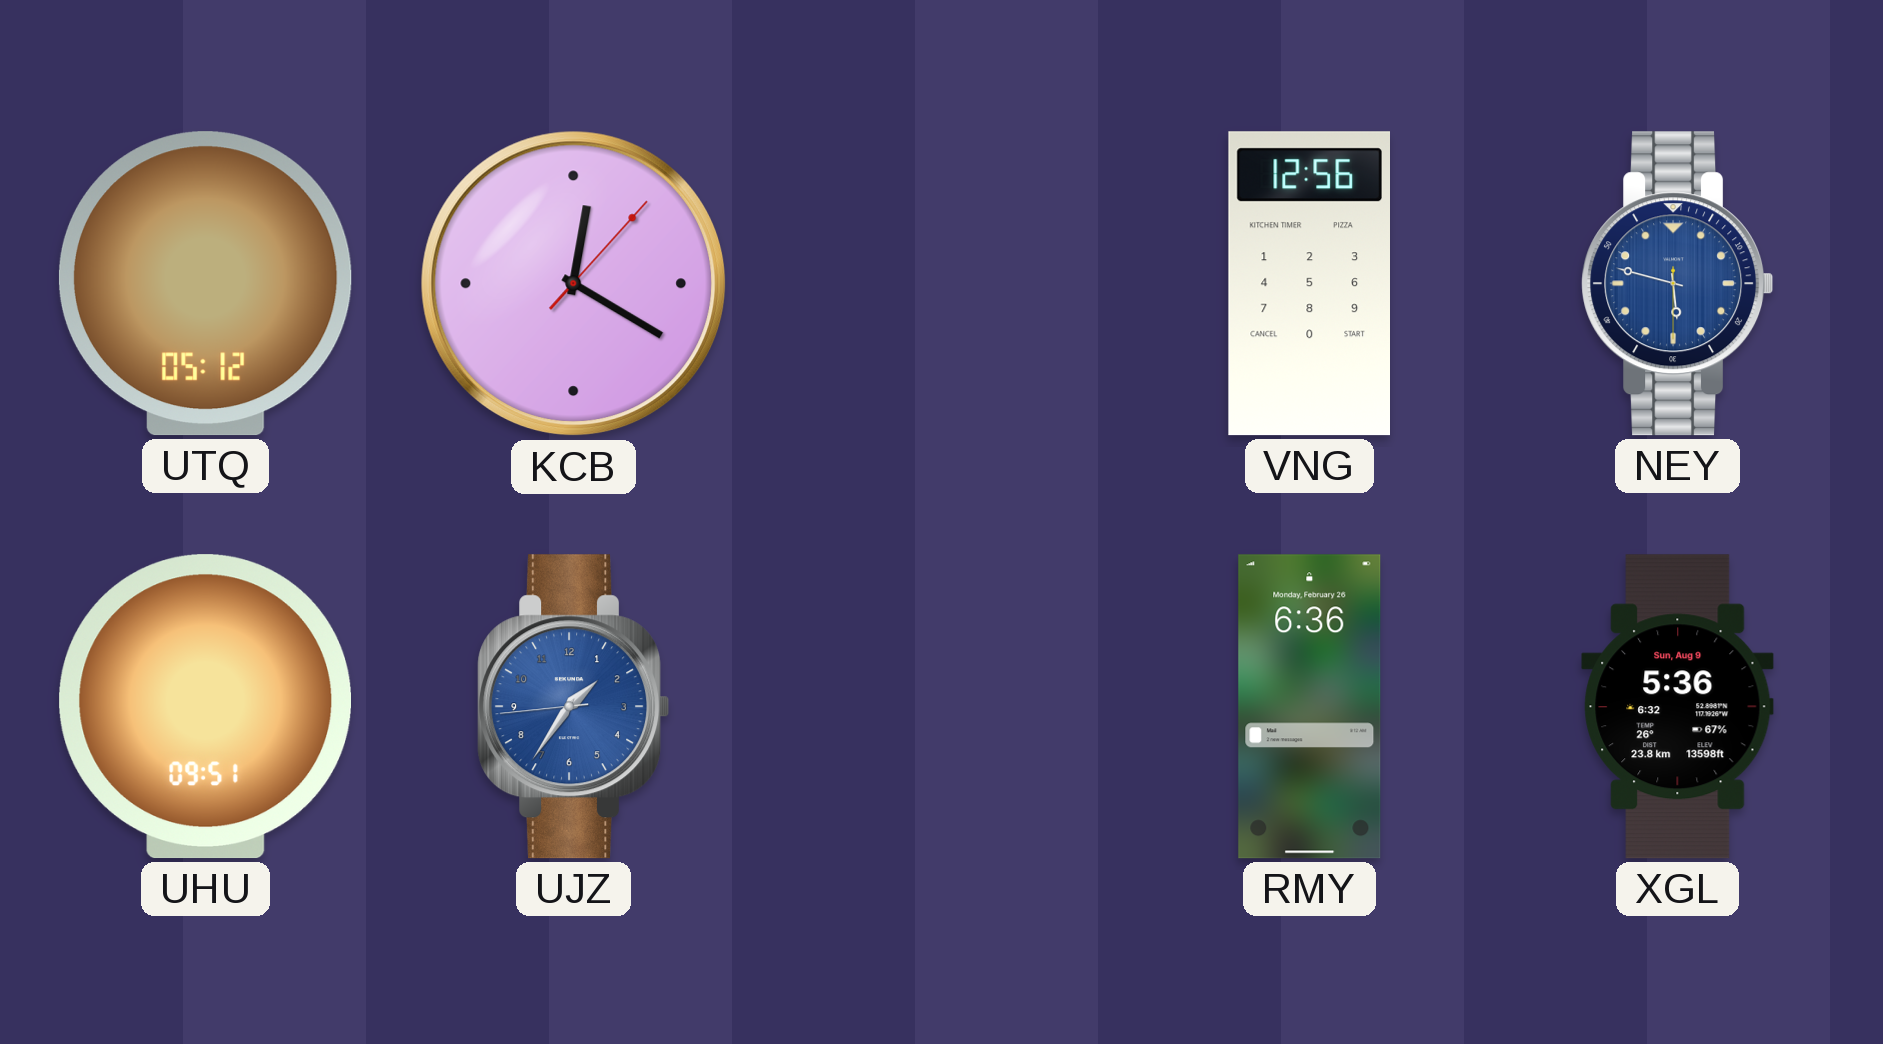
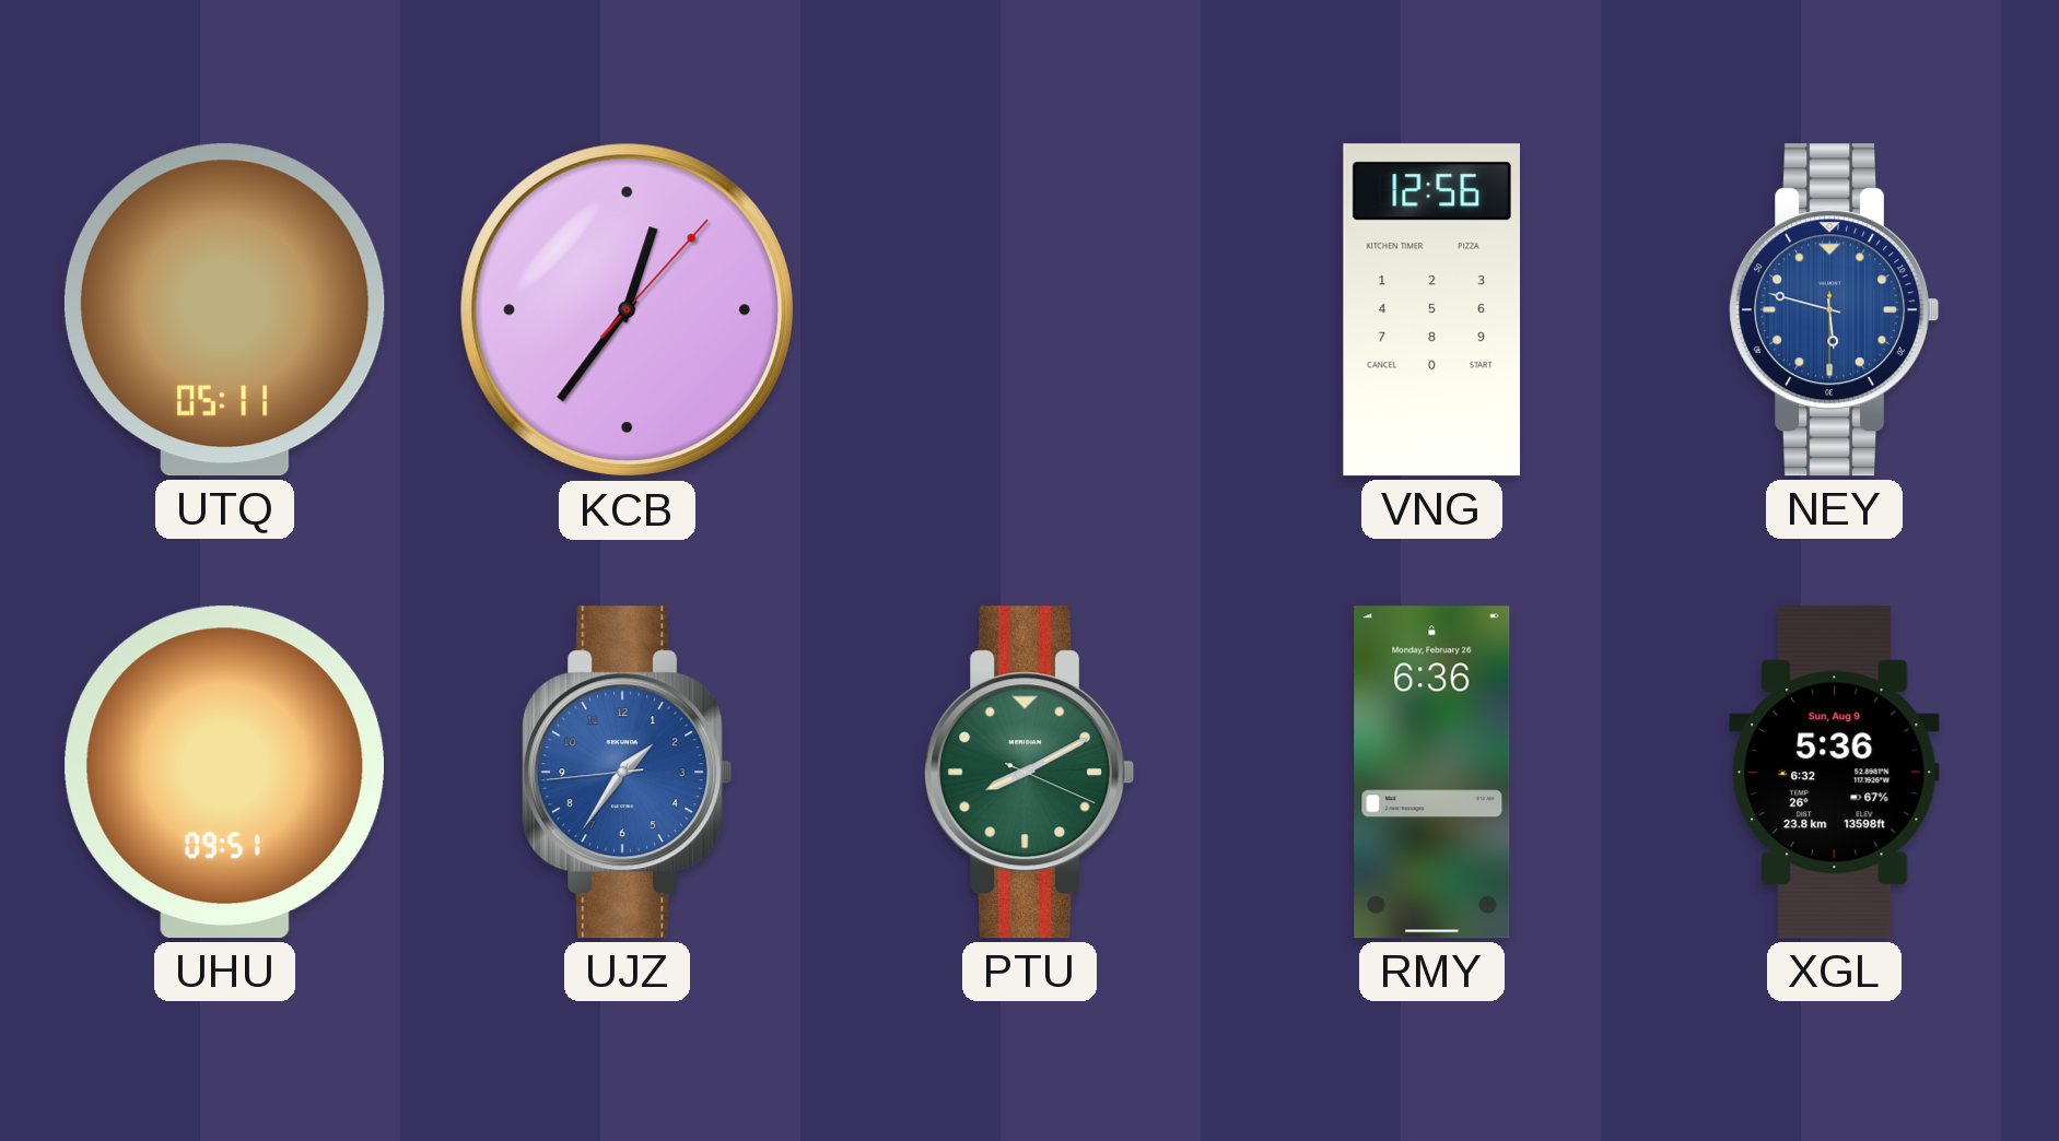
UTQ: 05:12 -> 05:11
KCB: 12:20 -> 12:36
PTU: none -> 8:10
